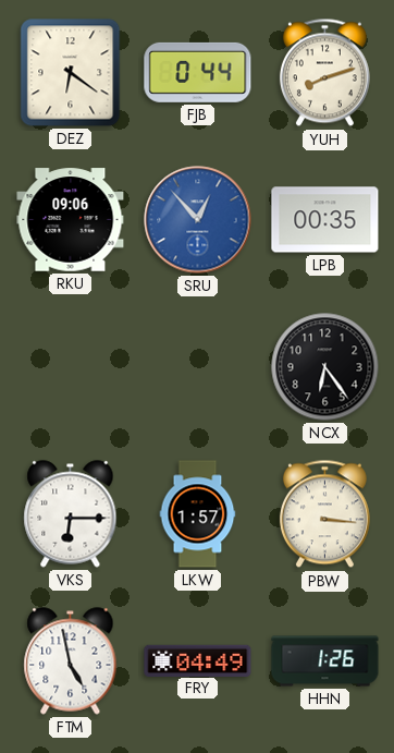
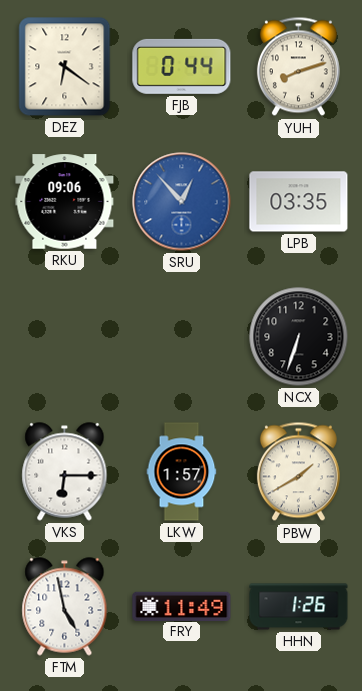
LPB: 00:35 -> 03:35
NCX: 6:24 -> 6:33
PBW: 3:16 -> 1:40
FRY: 04:49 -> 11:49
